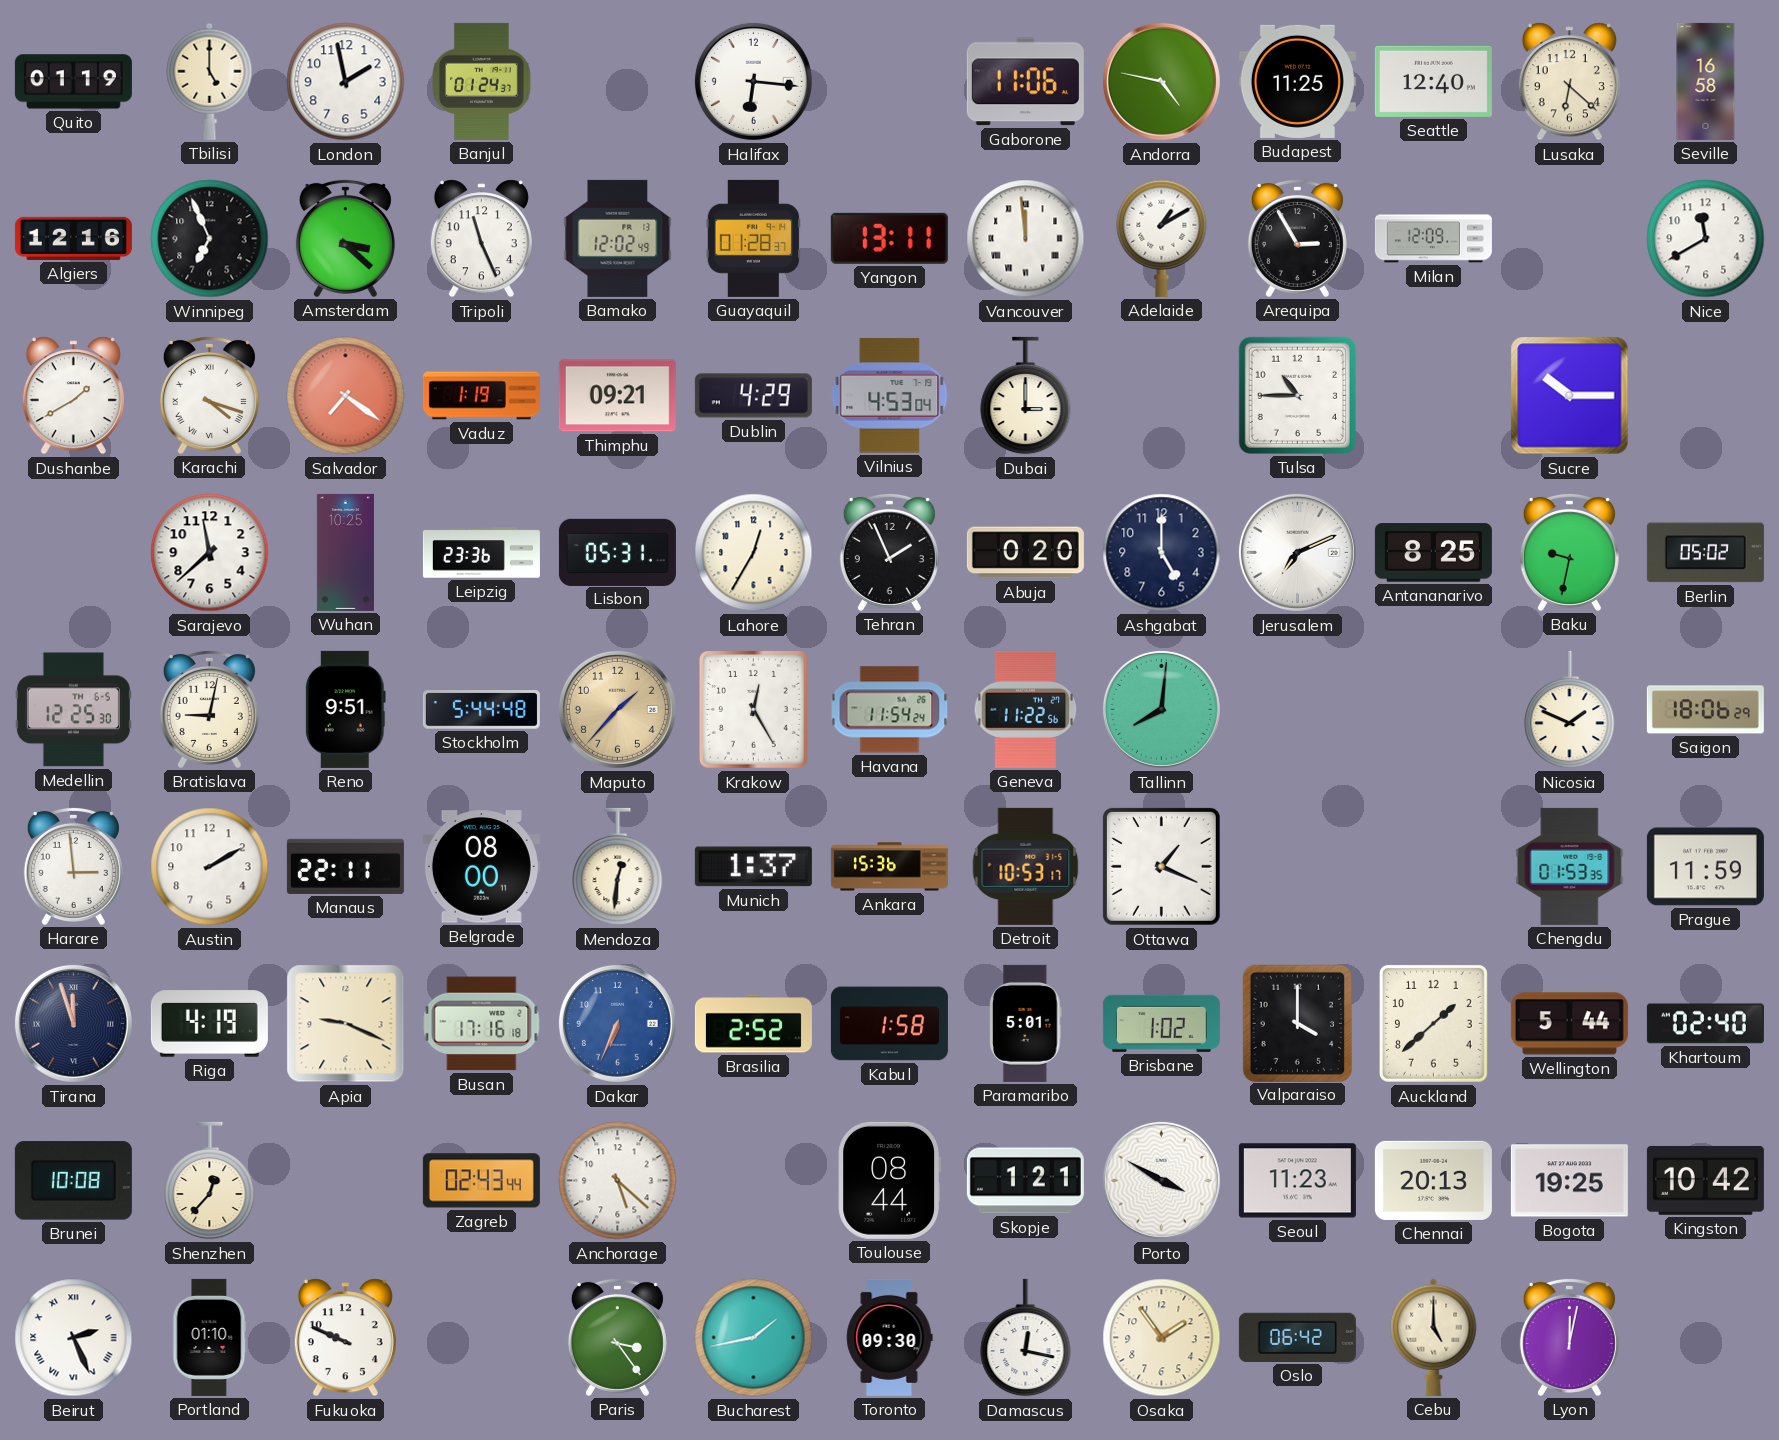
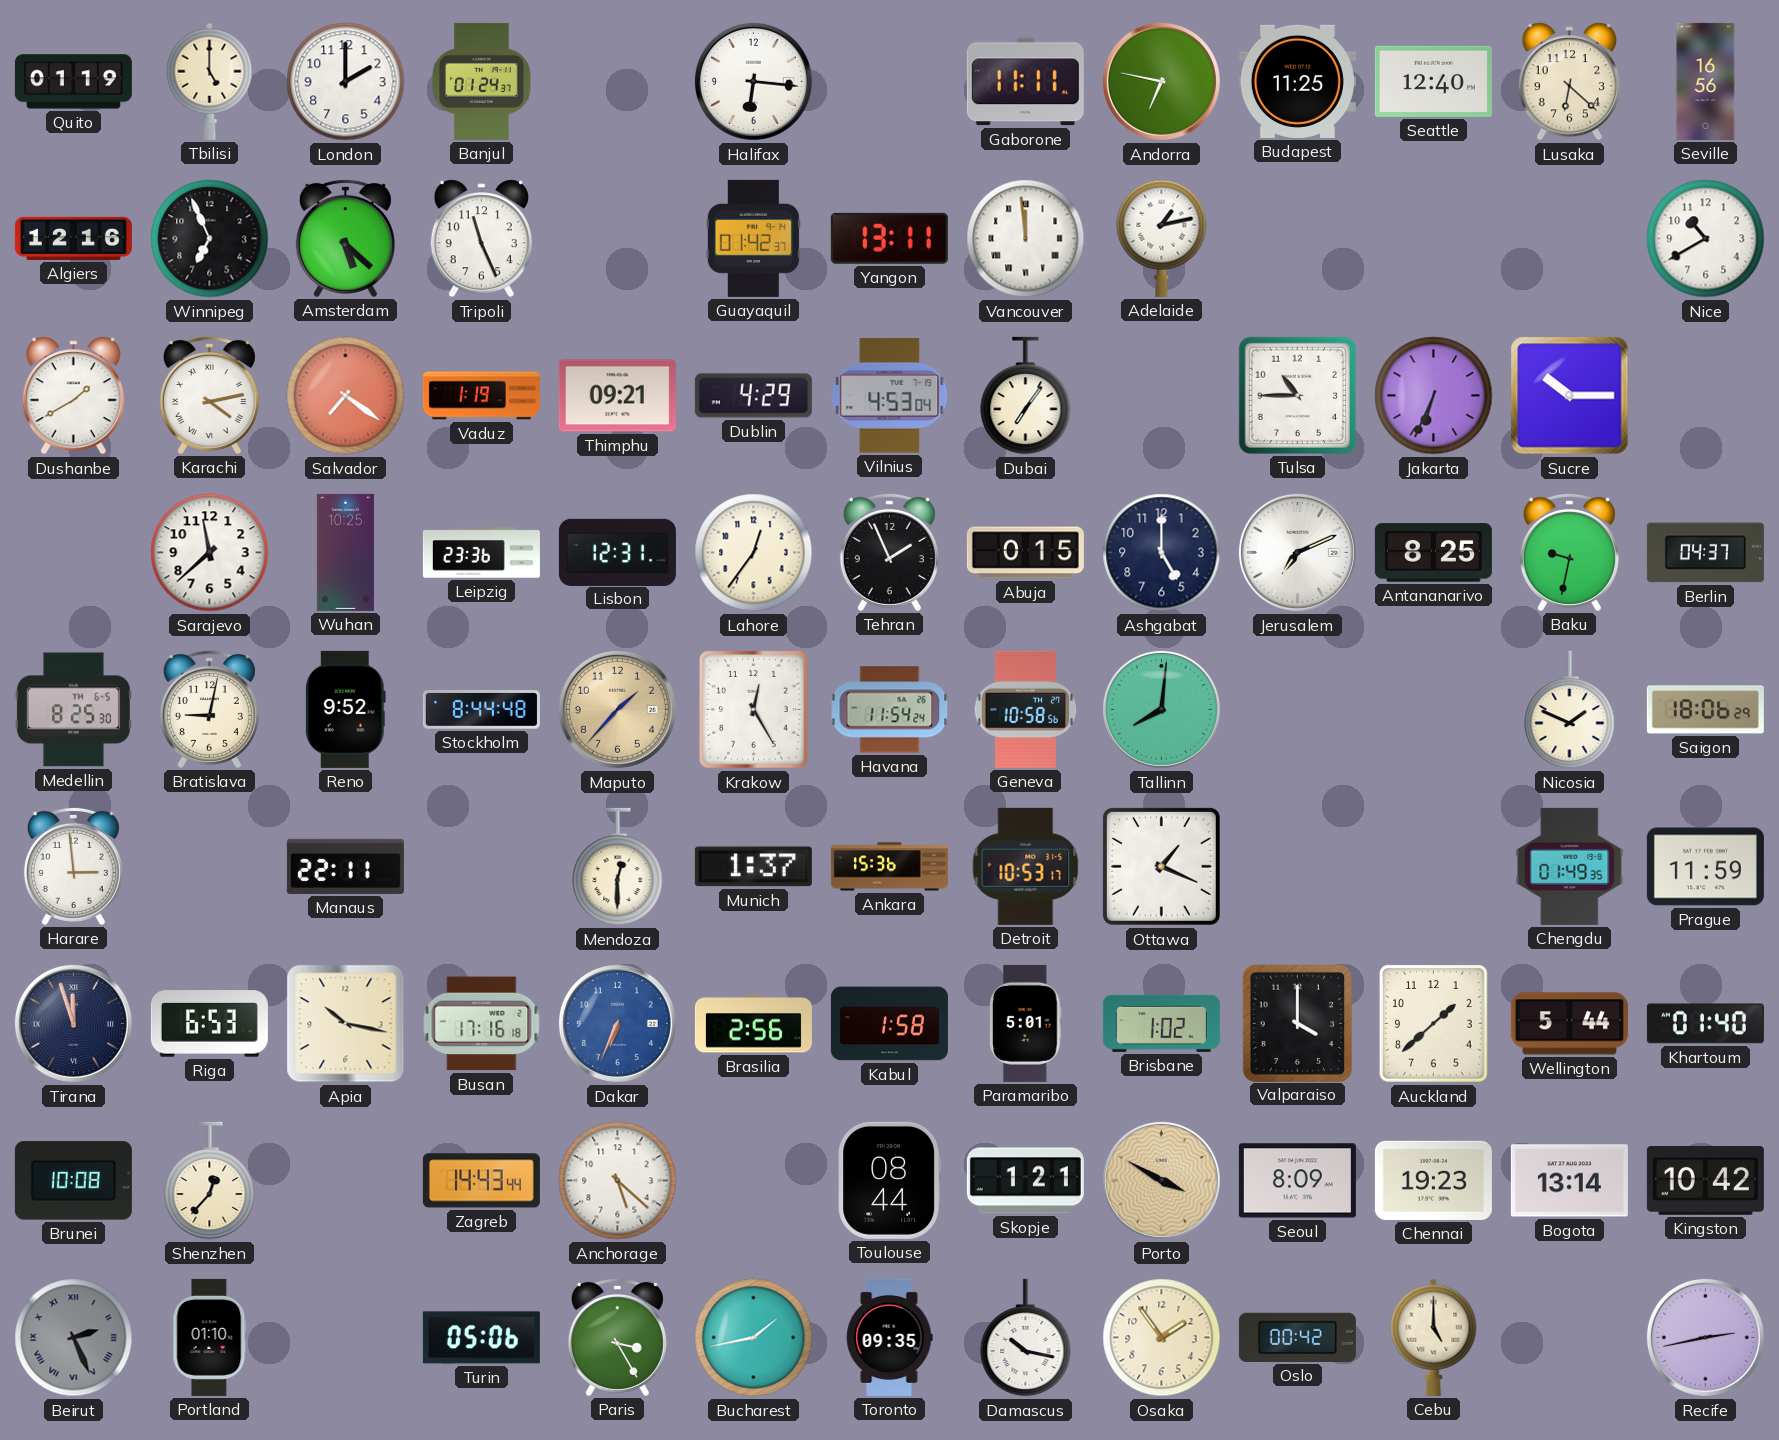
London: 1:58 -> 2:00
Gaborone: 11:06 -> 11:11
Andorra: 4:47 -> 6:47
Seville: 16:58 -> 16:56
Amsterdam: 3:22 -> 5:22
Bamako: 12:02 -> none
Guayaquil: 01:28 -> 01:42
Adelaide: 1:10 -> 1:13
Arequipa: 2:55 -> none
Milan: 12:09 -> none
Nice: 11:40 -> 10:40
Karachi: 4:18 -> 4:13
Dubai: 3:00 -> 7:06
Jakarta: none -> 6:34
Lisbon: 05:31 -> 12:31
Lahore: 12:35 -> 12:36
Abuja: 0:20 -> 0:15
Berlin: 05:02 -> 04:37
Medellin: 12:25 -> 8:25
Reno: 9:51 -> 9:52
Stockholm: 5:44 -> 8:44
Geneva: 11:22 -> 10:58
Austin: 2:10 -> none
Belgrade: 08:00 -> none
Mendoza: 12:31 -> 12:30
Chengdu: 01:53 -> 01:49
Riga: 4:19 -> 6:53
Apia: 9:19 -> 10:17
Brasilia: 2:52 -> 2:56
Khartoum: 02:40 -> 01:40
Zagreb: 02:43 -> 14:43
Porto dial: white -> champagne
Seoul: 11:23 -> 8:09
Chennai: 20:13 -> 19:23
Bogota: 19:25 -> 13:14
Beirut dial: white -> grey
Fukuoka: 9:49 -> none
Turin: none -> 05:06
Paris: 3:24 -> 3:25
Toronto: 09:30 -> 09:35
Damascus: 12:17 -> 10:17
Oslo: 06:42 -> 00:42
Lyon: 12:02 -> none
Recife: none -> 2:43
